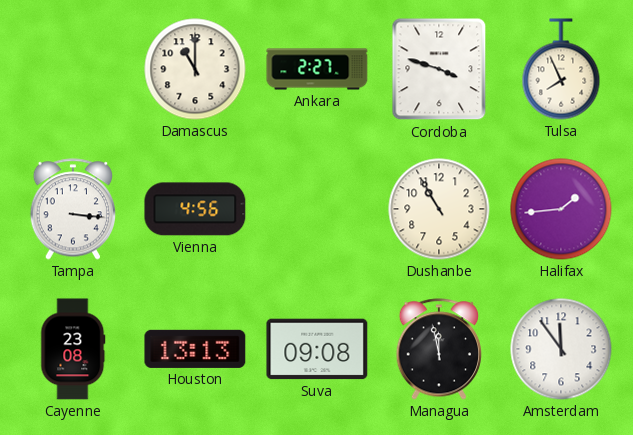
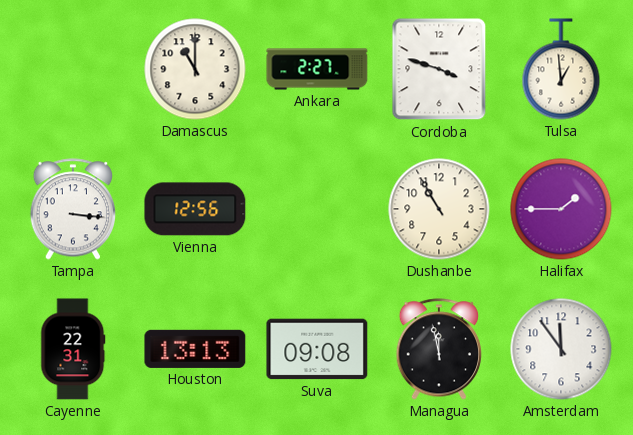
Tulsa: 7:56 -> 12:59
Vienna: 4:56 -> 12:56
Halifax: 1:44 -> 1:45
Cayenne: 23:08 -> 22:31
